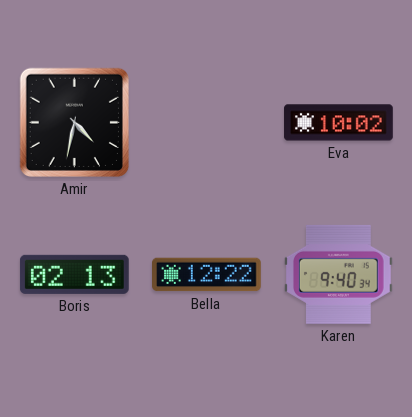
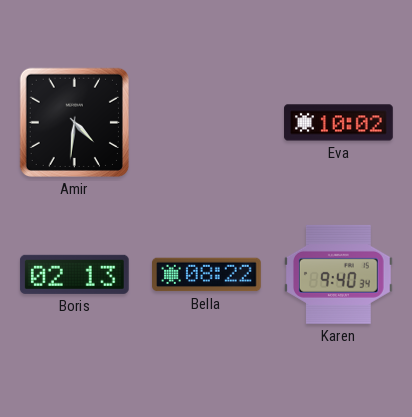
Amir: 4:32 -> 4:31
Bella: 12:22 -> 08:22
